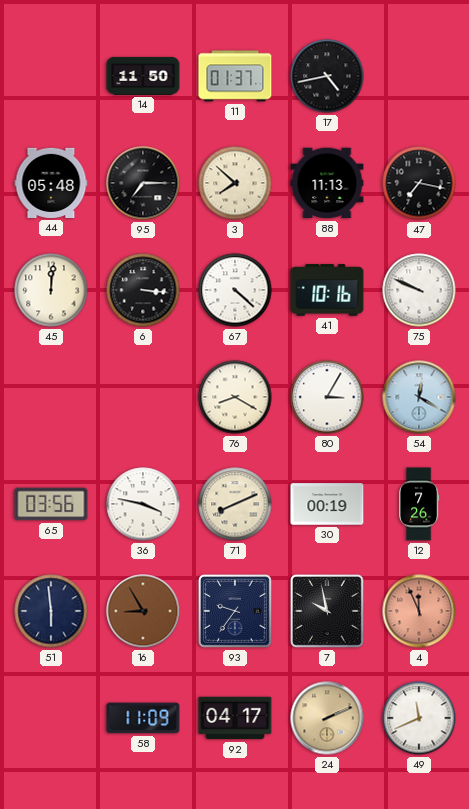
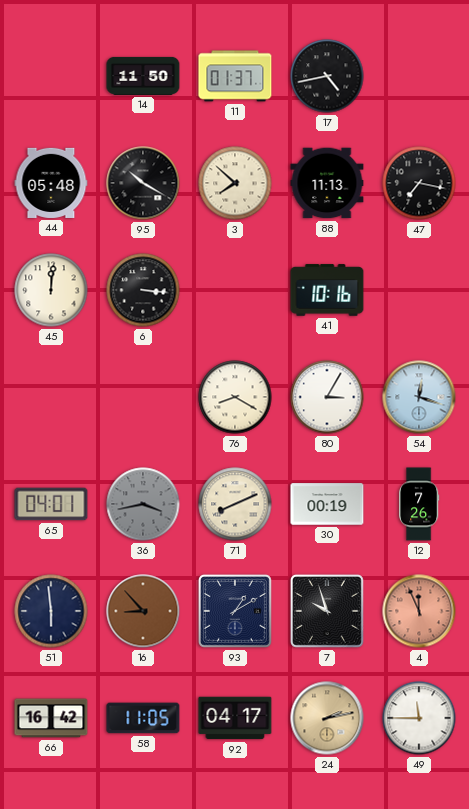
95: 7:15 -> 10:20
67: 4:22 -> none
75: 9:49 -> none
54: 12:20 -> 12:18
65: 03:56 -> 04:01
36: 3:47 -> 3:43
36 dial: white -> grey
16: 8:55 -> 8:53
93: 9:36 -> 1:10
7: 9:58 -> 9:57
66: none -> 16:42
58: 11:09 -> 11:05
24: 2:11 -> 2:13
49: 11:41 -> 11:45
